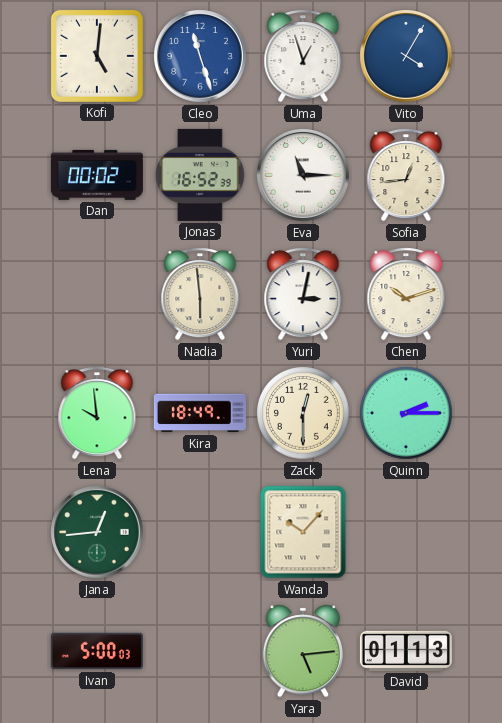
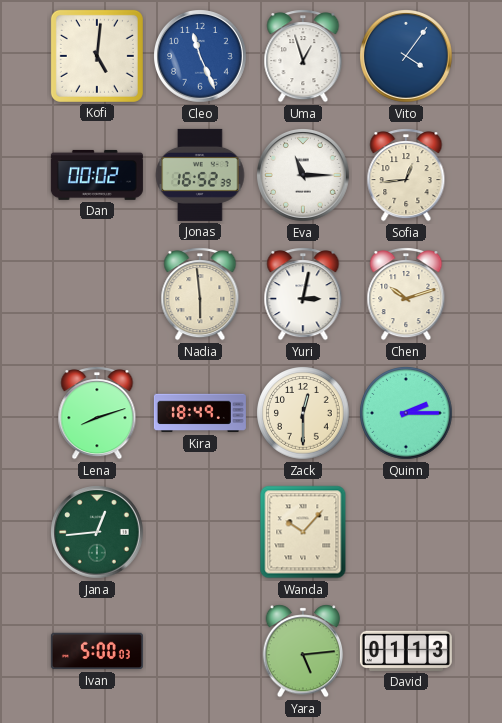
Cleo: 11:27 -> 11:26
Vito: 4:05 -> 4:06
Lena: 9:59 -> 8:12
